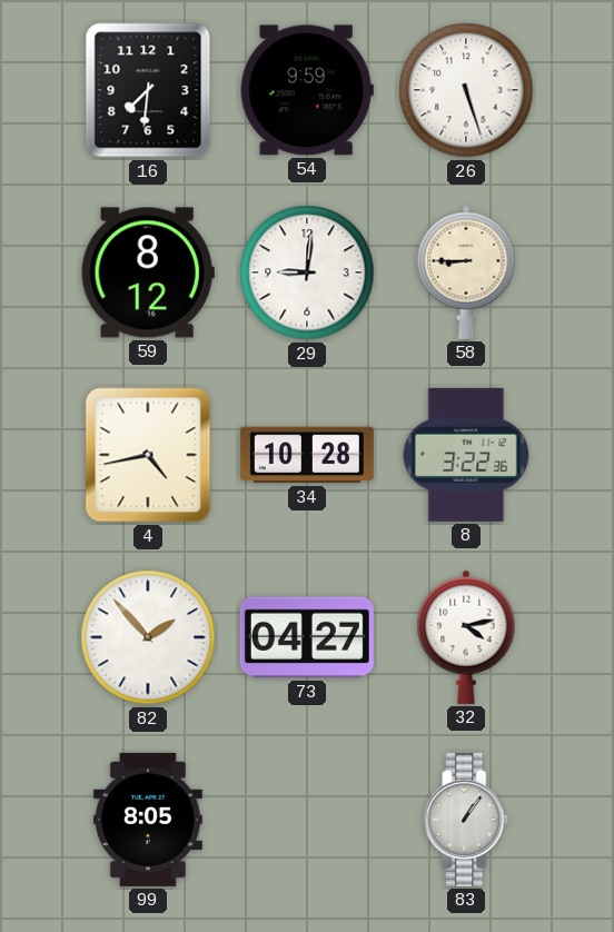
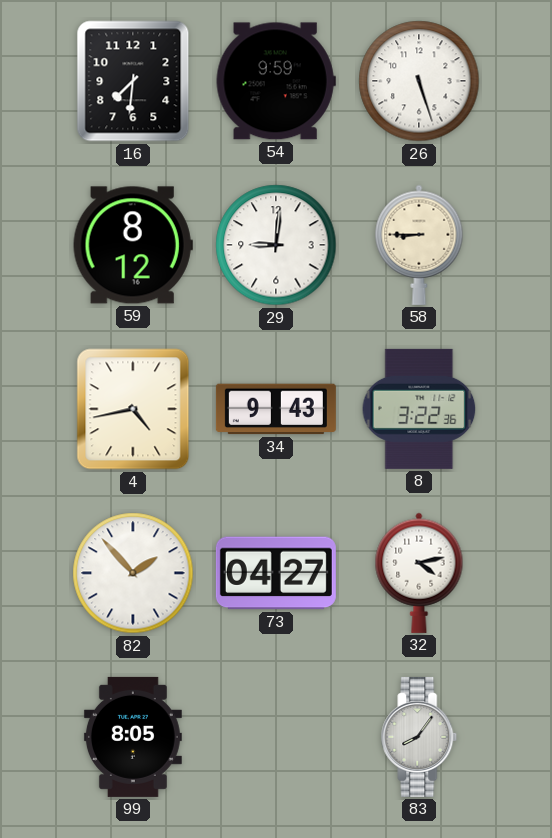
34: 10:28 -> 9:43
83: 1:06 -> 8:06
